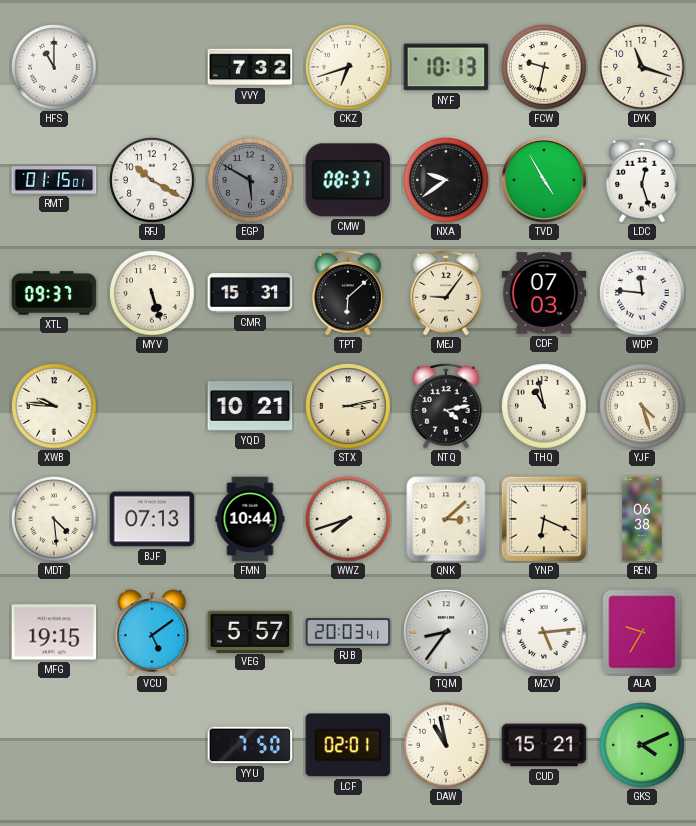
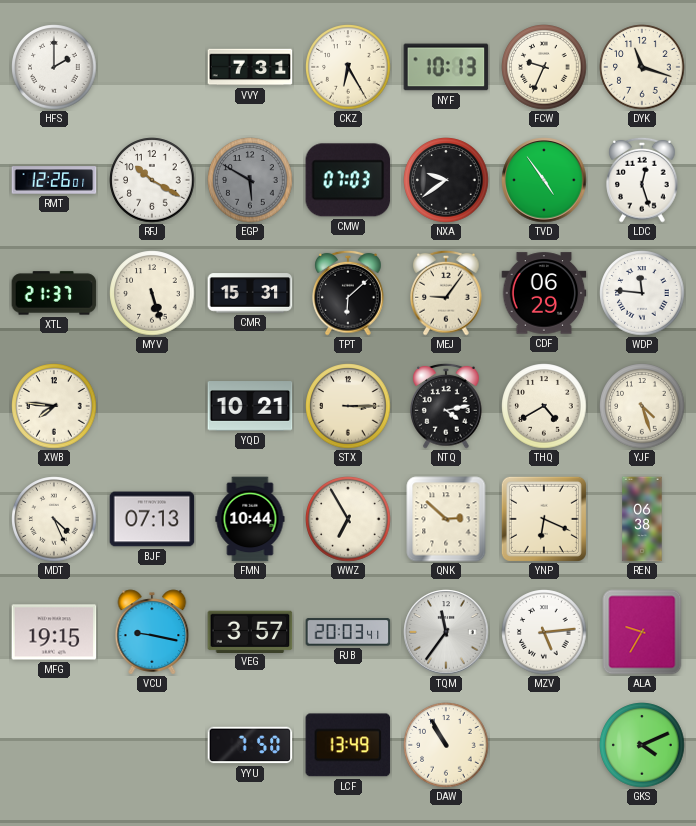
HFS: 11:00 -> 2:00
VVY: 7:32 -> 7:31
CKZ: 6:42 -> 6:25
FCW: 9:32 -> 9:34
RMT: 01:15 -> 12:26
CMW: 08:37 -> 07:03
TVD: 4:55 -> 4:54
XTL: 09:37 -> 21:37
CDF: 07:03 -> 06:29
XWB: 9:46 -> 7:46
STX: 3:13 -> 3:15
THQ: 10:58 -> 4:40
MDT: 4:29 -> 4:26
WWZ: 7:42 -> 6:55
QNK: 3:08 -> 2:52
VCU: 5:09 -> 9:17
VEG: 5:57 -> 3:57
TQM: 8:36 -> 11:36
LCF: 02:01 -> 13:49
DAW: 10:58 -> 10:55
CUD: 15:21 -> none
